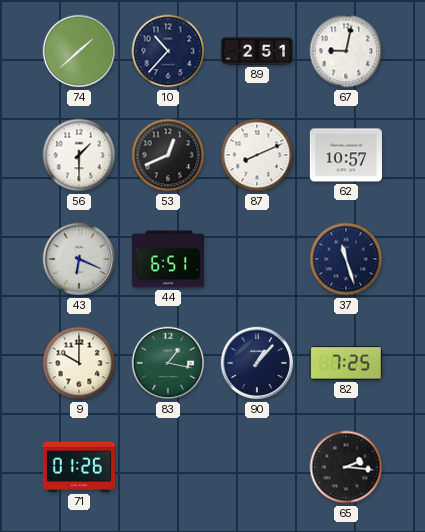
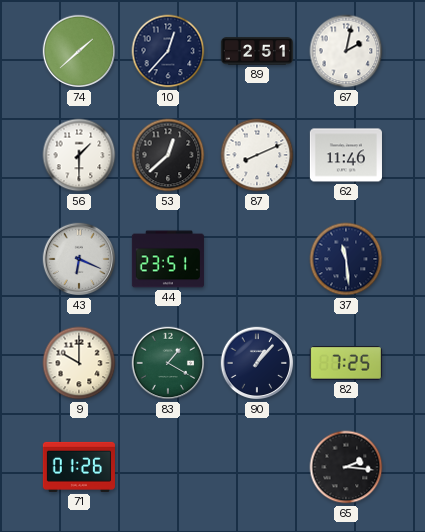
10: 10:37 -> 12:37
67: 9:02 -> 2:02
53: 12:41 -> 12:38
62: 10:57 -> 11:46
44: 6:51 -> 23:51
37: 11:27 -> 11:29
83: 1:17 -> 1:20
